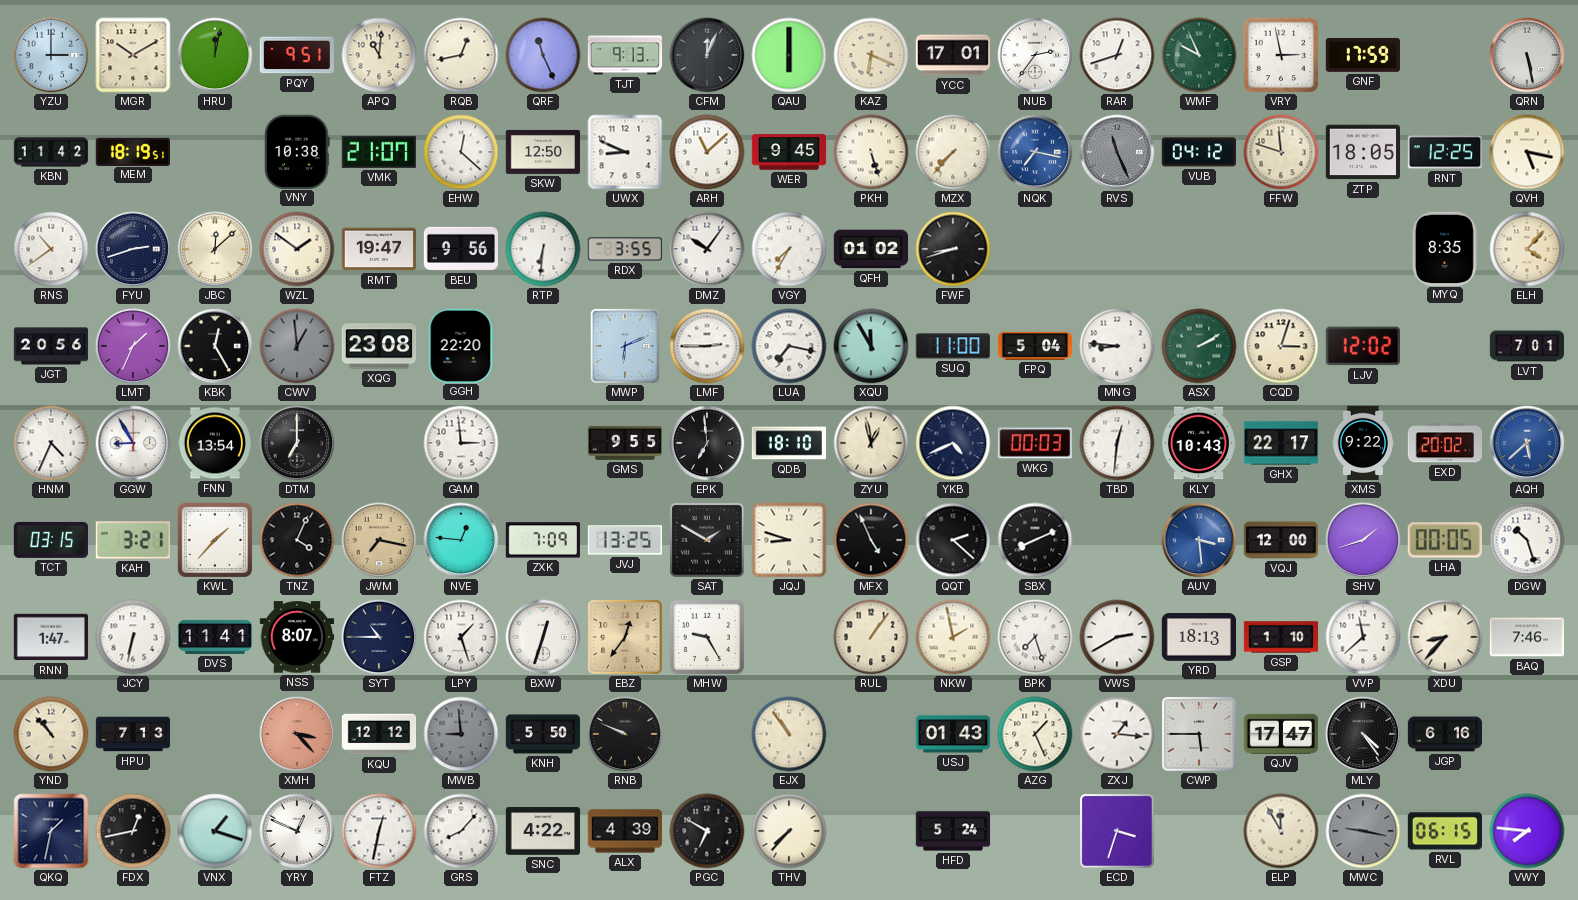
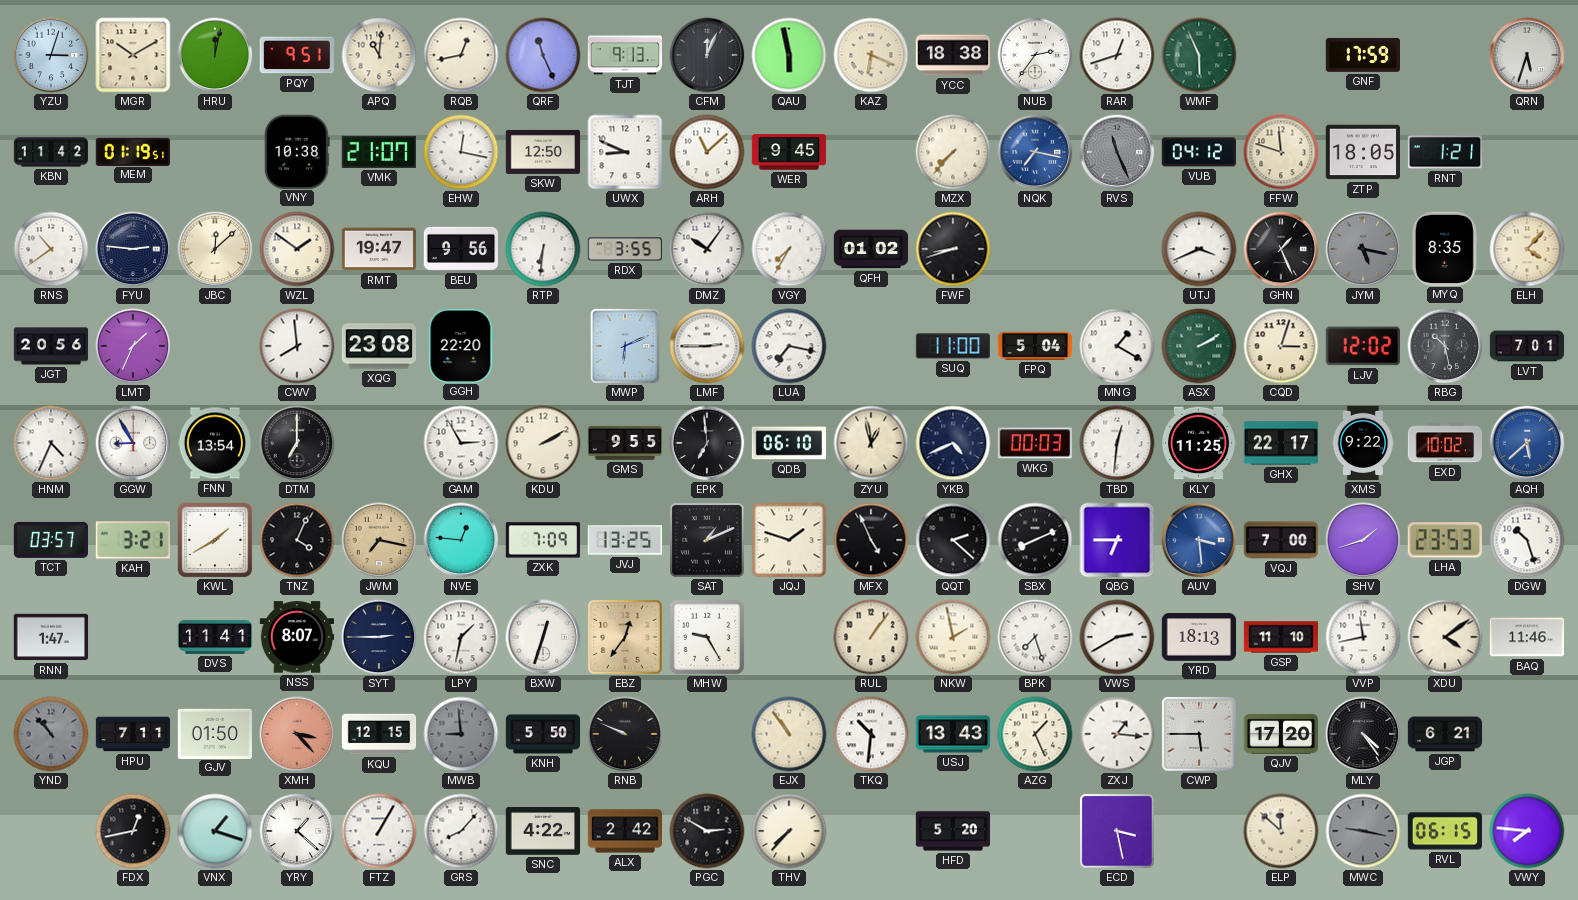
YZU: 3:00 -> 3:03
QAU: 6:00 -> 5:58
YCC: 17:01 -> 18:38
WMF: 9:56 -> 5:56
VRY: 2:58 -> none
QRN: 5:28 -> 5:33
MEM: 18:19 -> 01:19
EHW: 12:22 -> 12:17
PKH: 5:27 -> none
RNT: 12:25 -> 1:21
QVH: 5:17 -> none
FYU: 2:42 -> 2:46
UTJ: none -> 3:41
GHN: none -> 1:26
JYM: none -> 5:17
KBK: 12:25 -> none
CWV: 12:59 -> 7:59
CWV dial: grey -> white
XQU: 11:55 -> none
MNG: 8:46 -> 1:20
RBG: none -> 10:28
GAM: 2:59 -> 2:55
KDU: none -> 2:10
QDB: 18:10 -> 06:10
KLY: 10:43 -> 11:25
EXD: 20:02 -> 10:02
TCT: 03:15 -> 03:57
KWL: 1:37 -> 1:40
SAT: 1:50 -> 1:11
JQJ: 8:48 -> 1:48
QBG: none -> 6:45
VQJ: 12:00 -> 7:00
LHA: 00:05 -> 23:53
JCY: 6:32 -> none
SYT: 10:45 -> 2:45
LPY: 1:27 -> 1:32
GSP: 1:10 -> 11:10
VVP: 11:38 -> 11:43
XDU: 8:37 -> 4:09
BAQ: 7:46 -> 11:46
YND dial: cream -> grey
HPU: 7:13 -> 7:11
GJV: none -> 01:50
KQU: 12:12 -> 12:15
TKQ: none -> 10:31
USJ: 01:43 -> 13:43
QJV: 17:47 -> 17:20
JGP: 6:16 -> 6:21
QKQ: 1:32 -> none
YRY: 12:49 -> 1:22
FTZ: 12:32 -> 1:05
ALX: 4:39 -> 2:42
PGC: 6:50 -> 2:50
HFD: 5:24 -> 5:20
ECD: 3:33 -> 3:28
ELP: 11:55 -> 11:52
